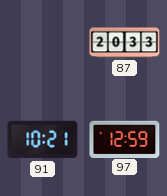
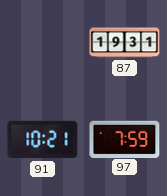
87: 20:33 -> 19:31
97: 12:59 -> 7:59
